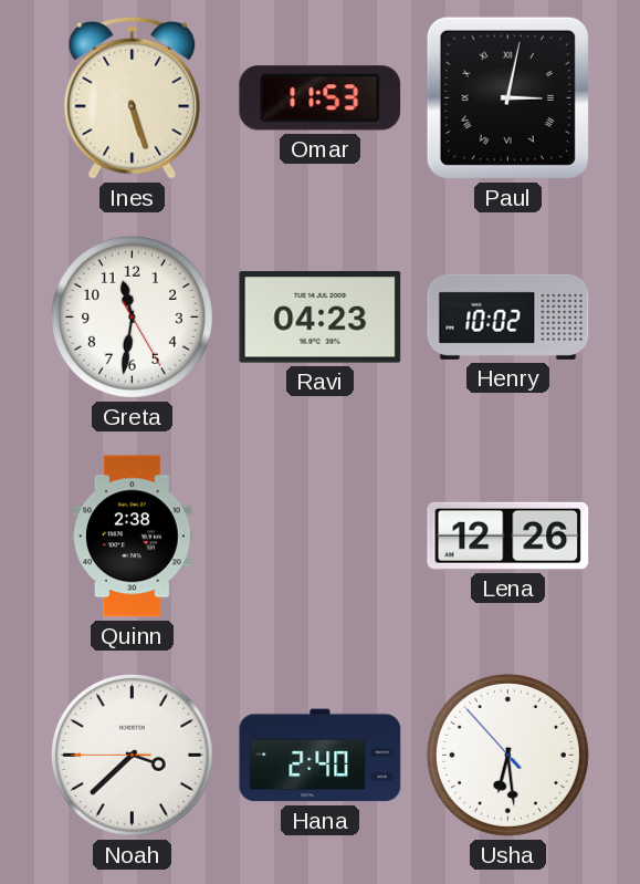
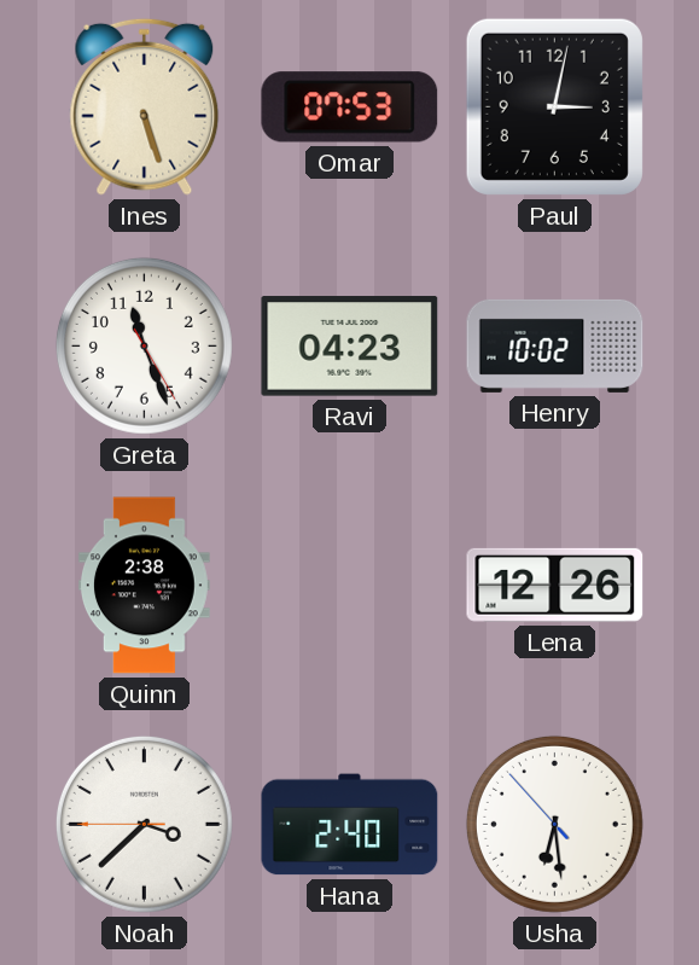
Omar: 11:53 -> 07:53
Paul numerals: Roman -> Arabic
Greta: 11:31 -> 11:26
